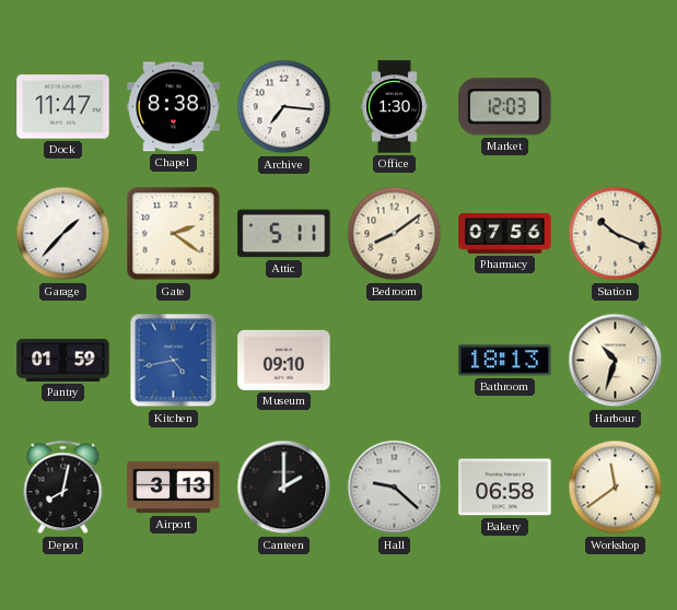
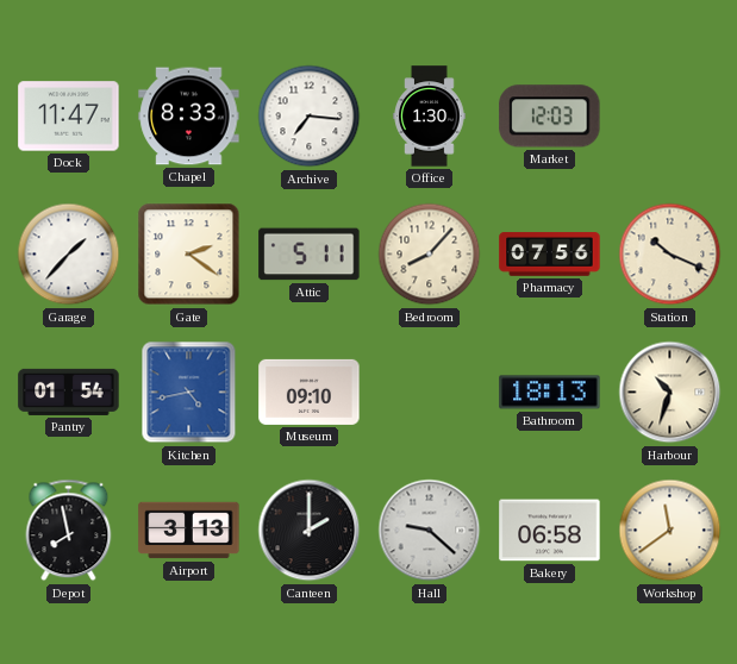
Chapel: 8:38 -> 8:33
Bedroom: 8:09 -> 8:07
Pantry: 01:59 -> 01:54
Depot: 8:02 -> 7:58
